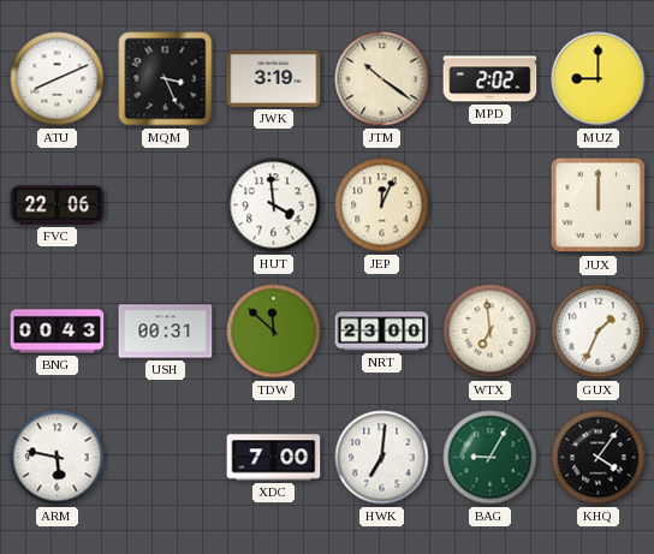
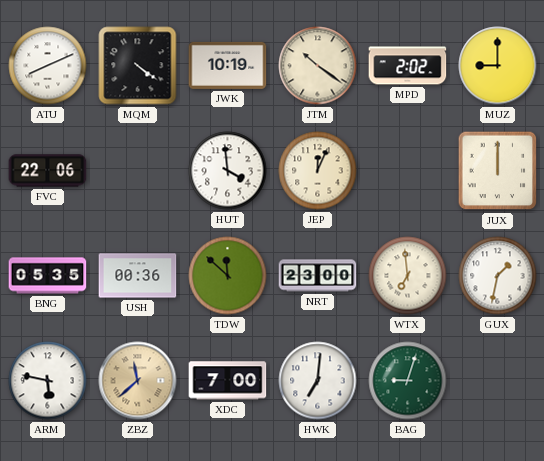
MQM: 3:26 -> 4:21
JWK: 3:19 -> 10:19
BNG: 00:43 -> 05:35
USH: 00:31 -> 00:36
GUX: 1:34 -> 1:32
ZBZ: none -> 11:38
BAG: 9:05 -> 9:03
KHQ: 4:06 -> none
